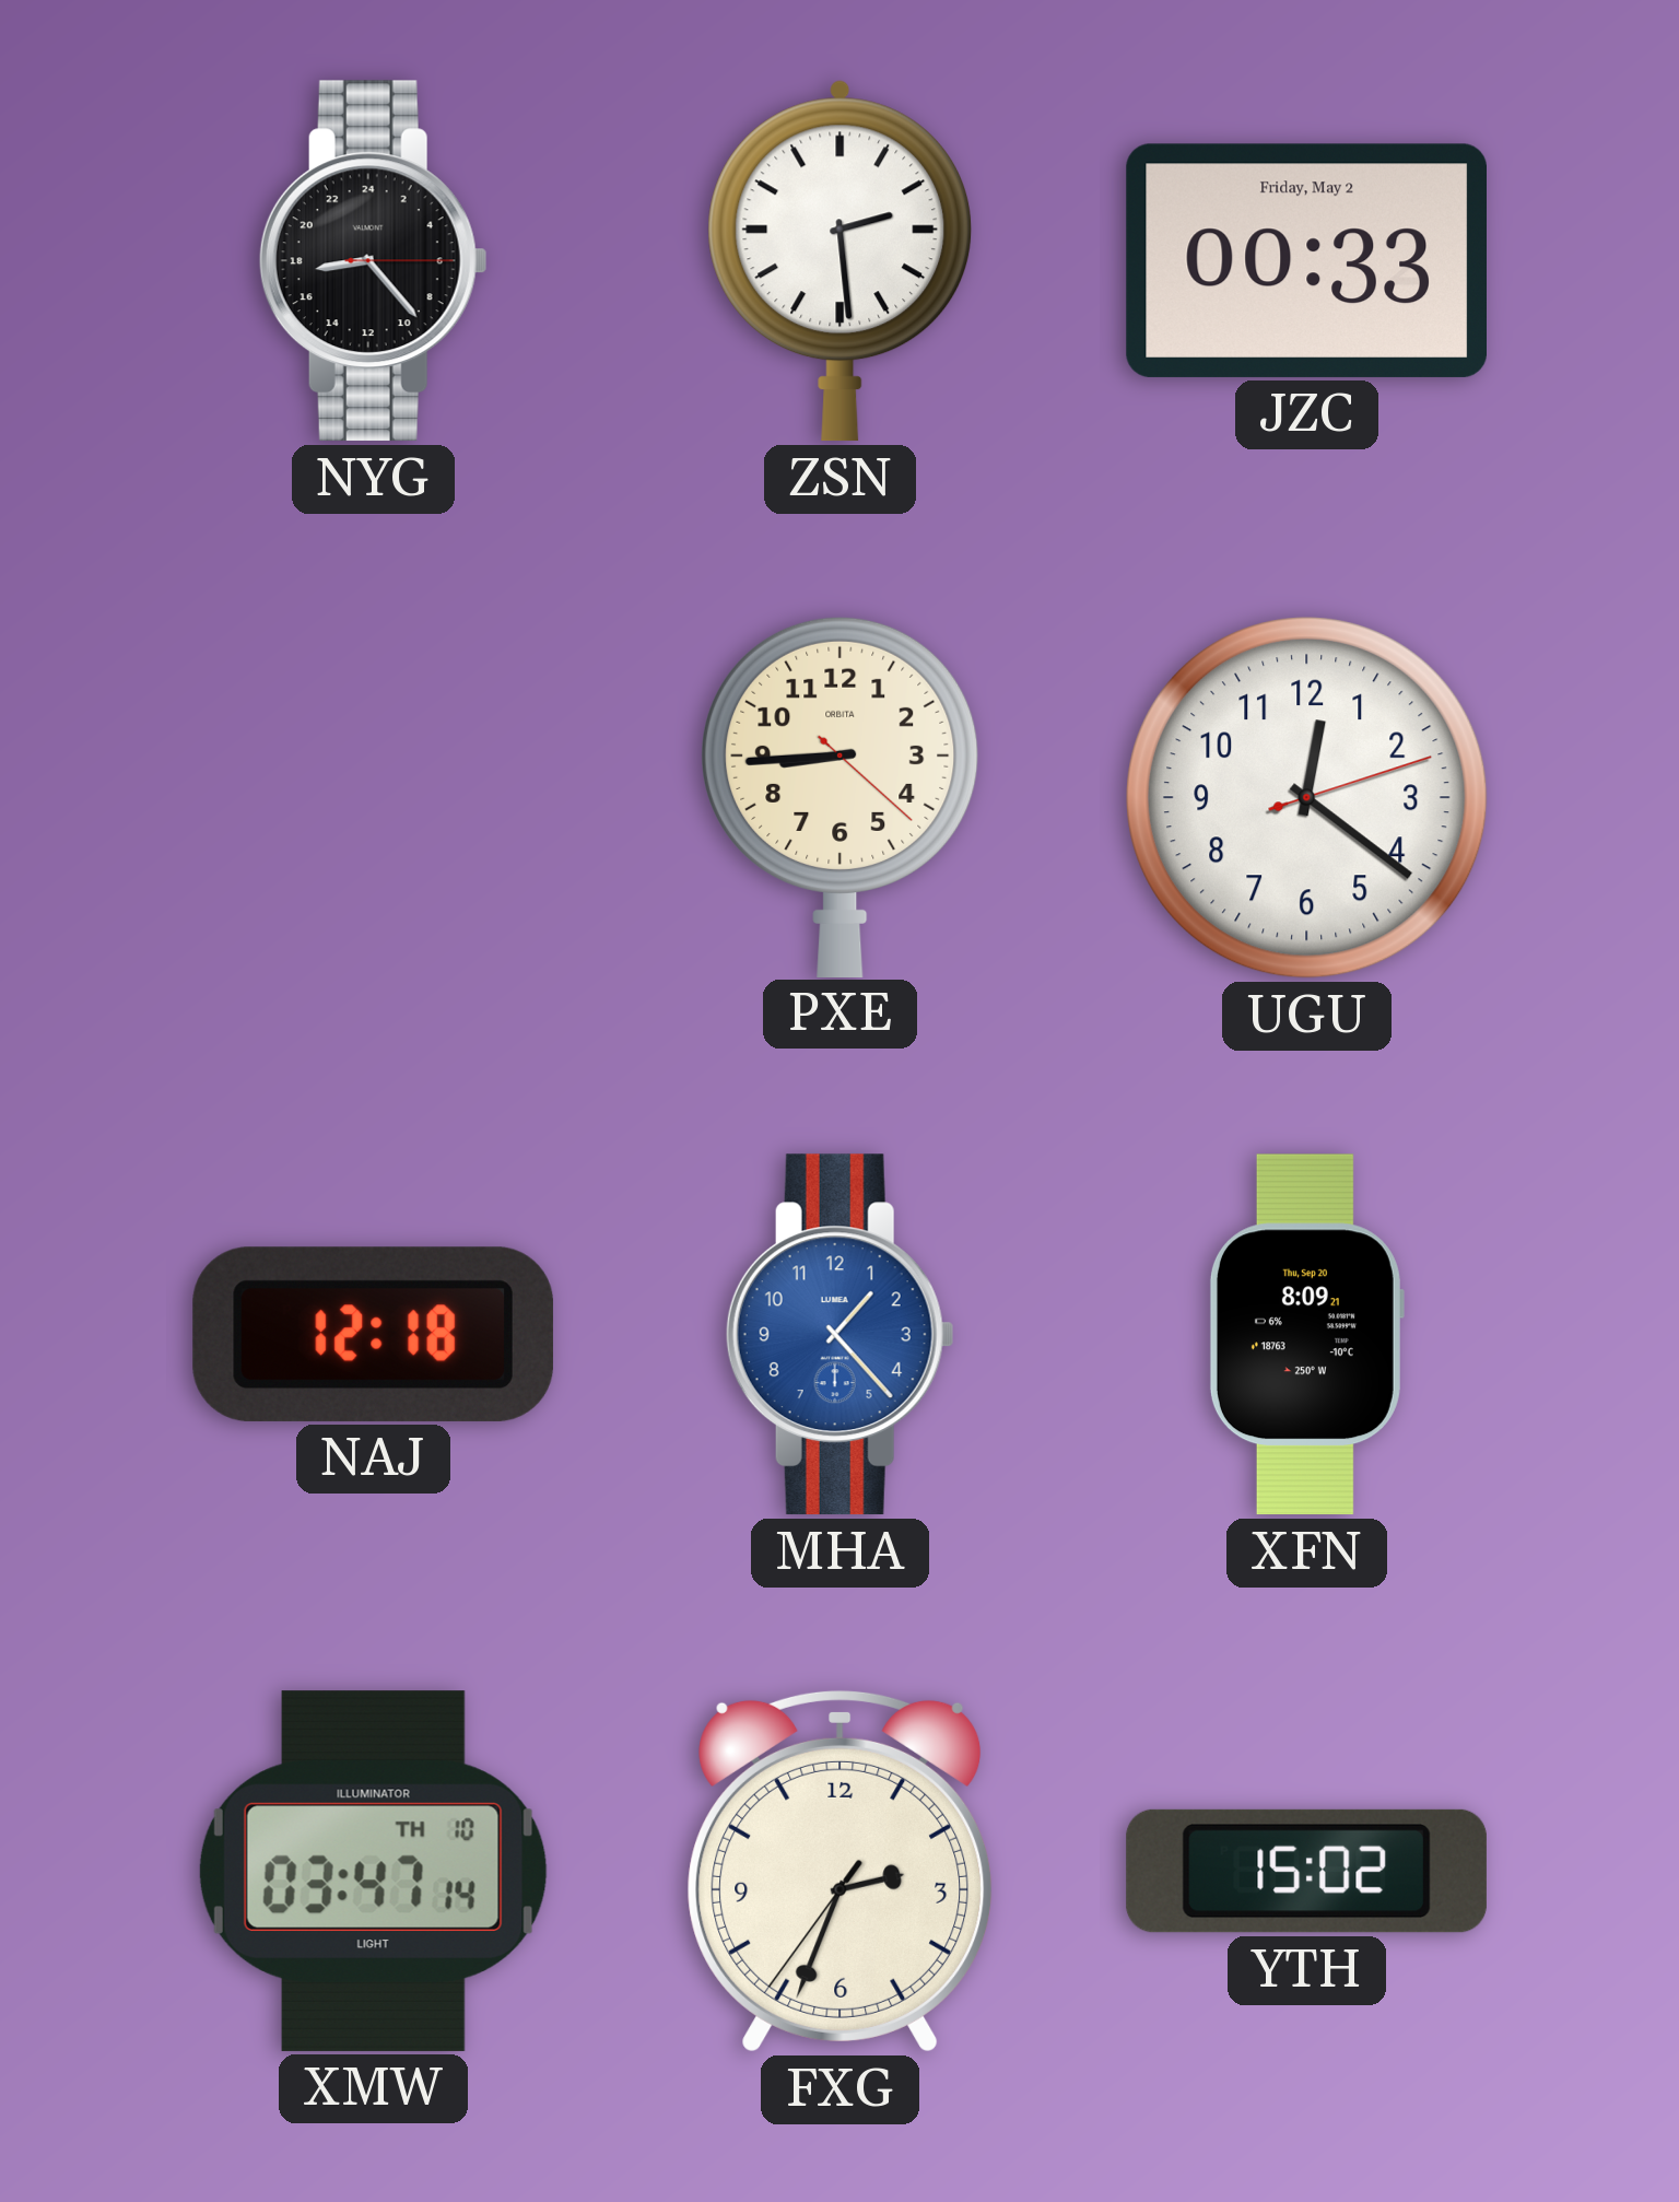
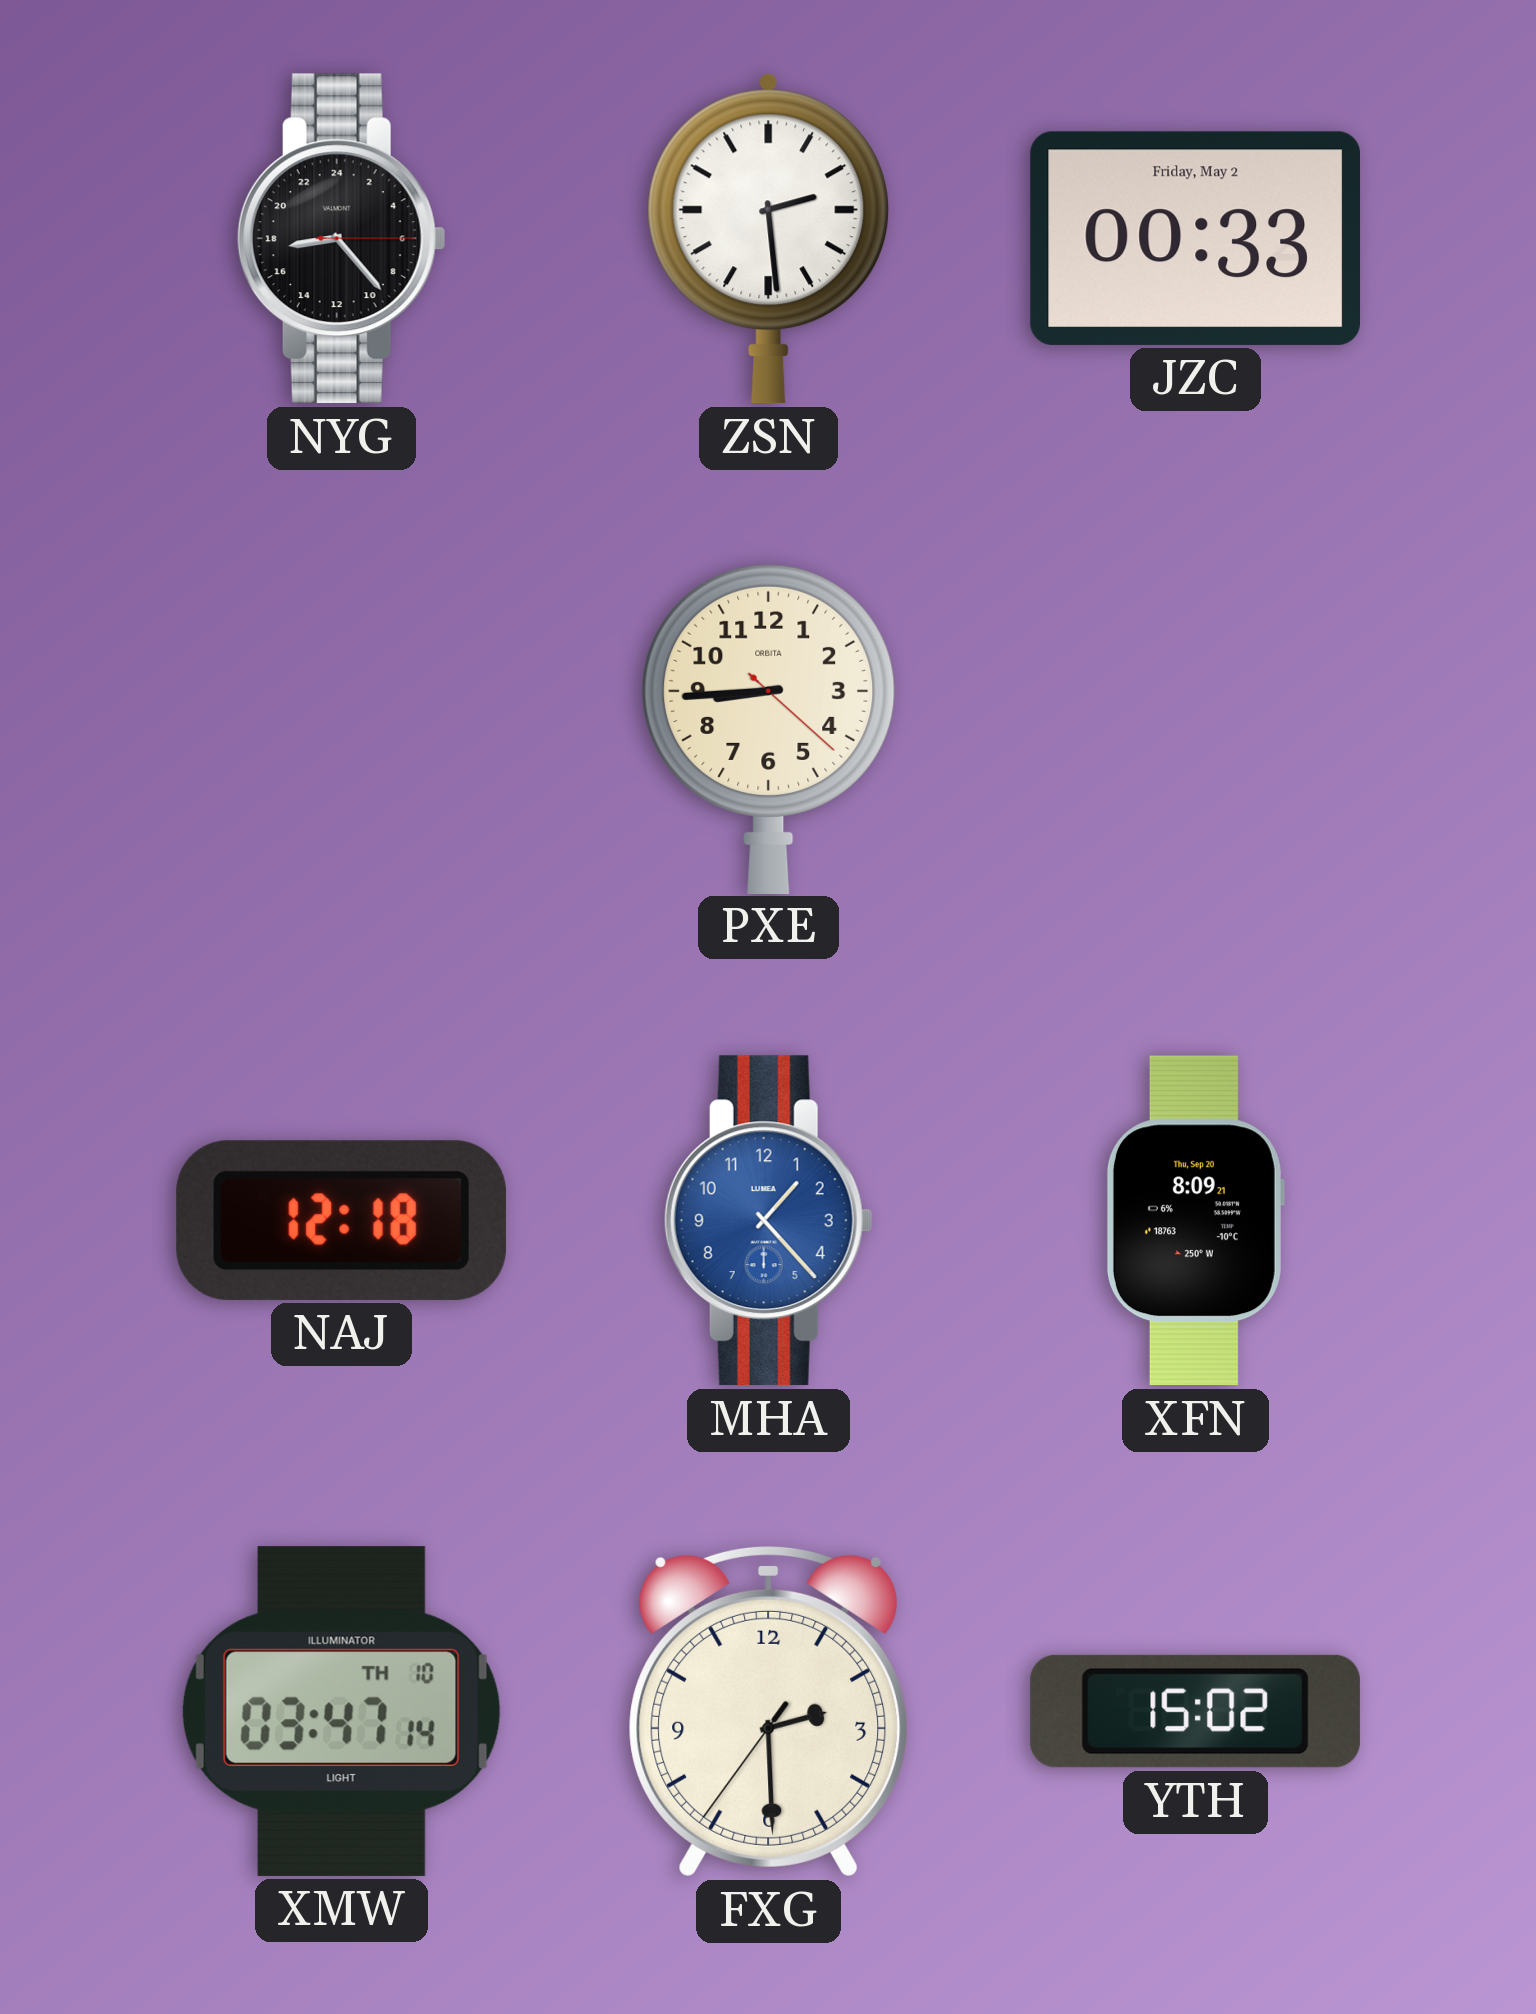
UGU: 12:21 -> none
FXG: 2:33 -> 2:29
